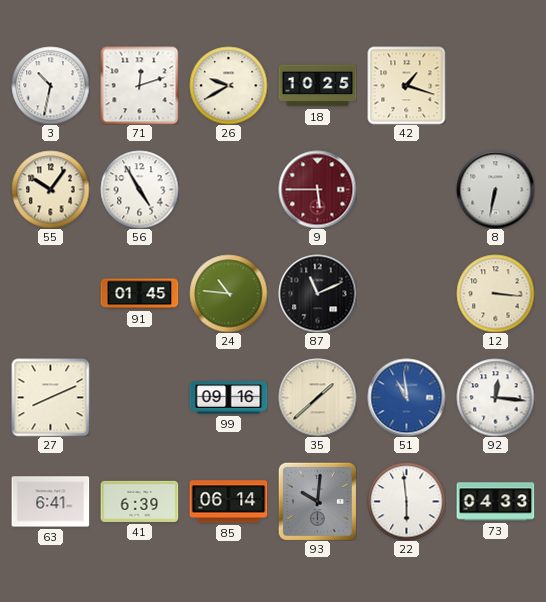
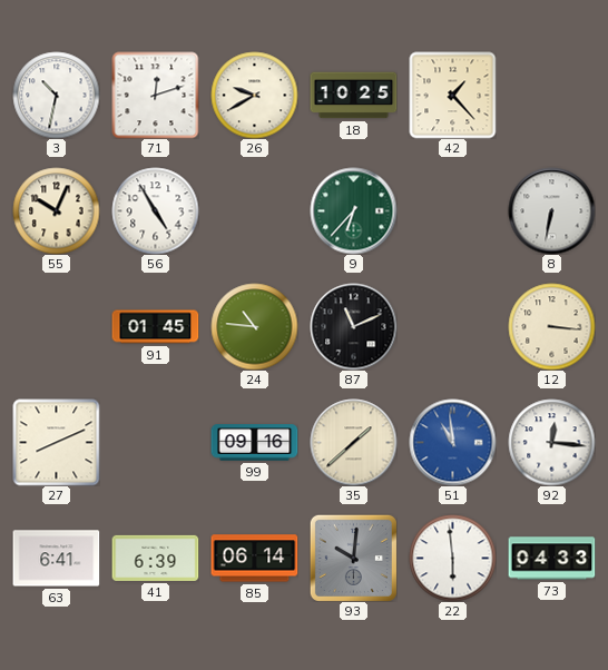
42: 1:18 -> 1:23
55: 10:06 -> 10:04
9: 5:45 -> 6:37
9 dial: burgundy -> green
